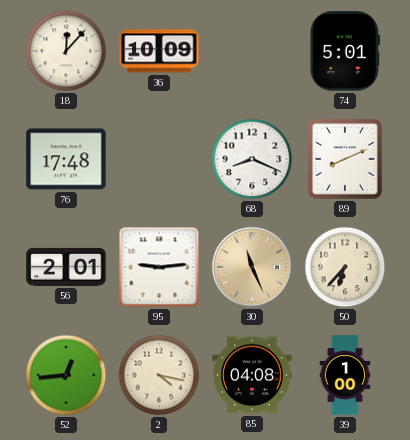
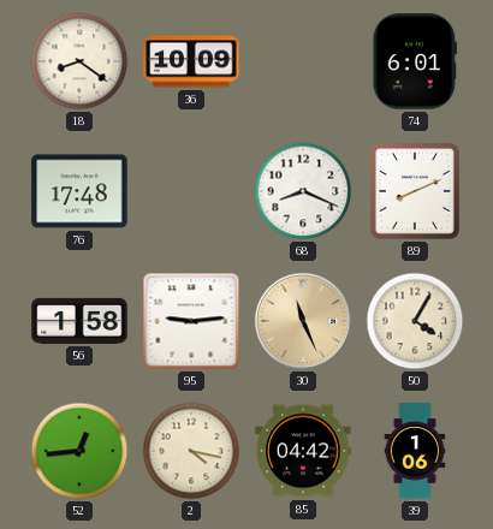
18: 12:07 -> 8:21
74: 5:01 -> 6:01
56: 2:01 -> 1:58
50: 6:37 -> 4:05
85: 04:08 -> 04:42
39: 1:00 -> 1:06
